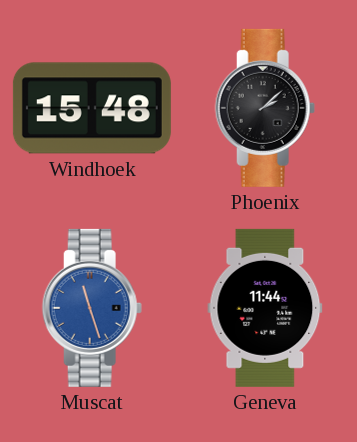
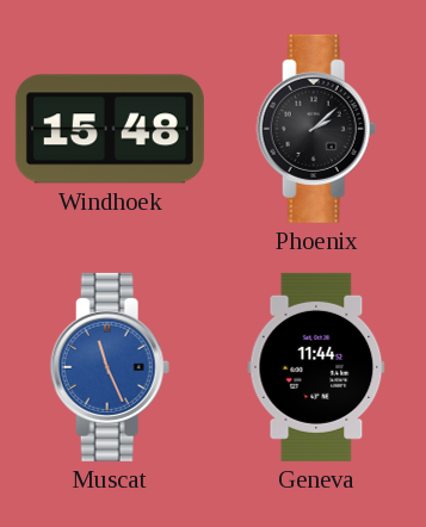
Muscat: 11:27 -> 11:26
